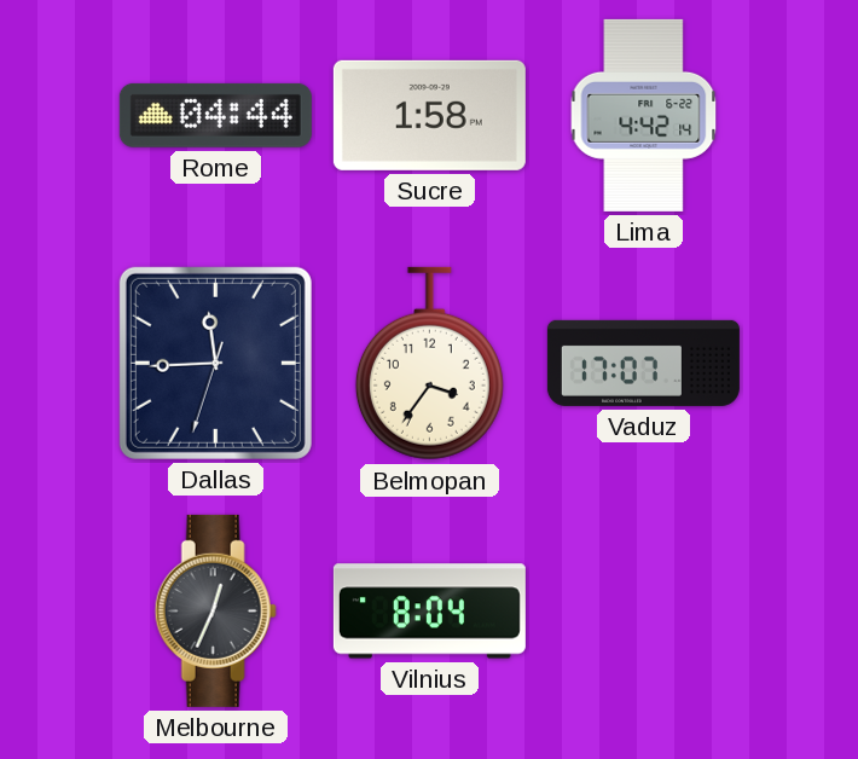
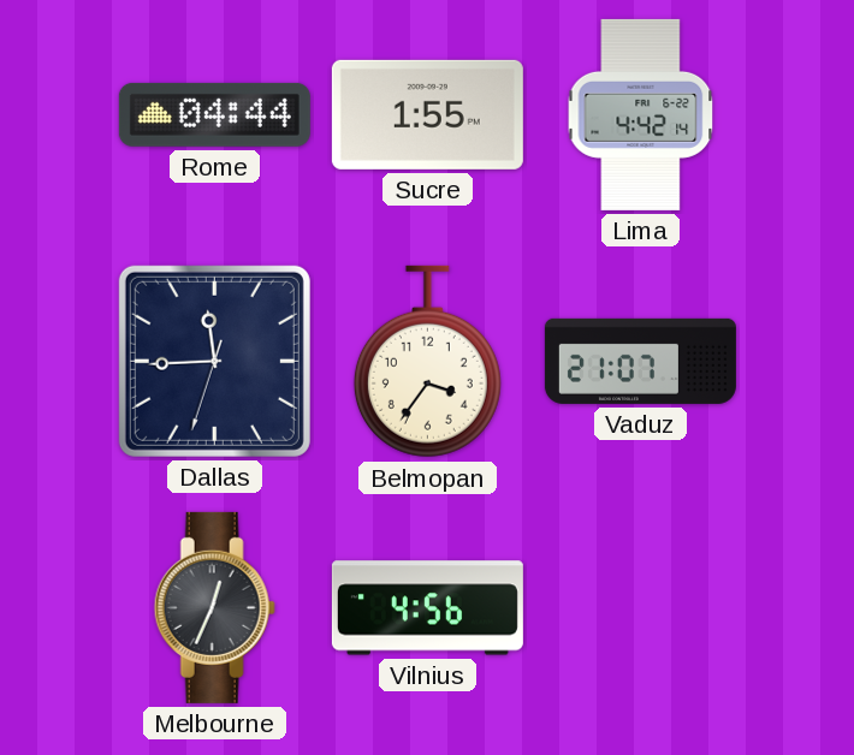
Sucre: 1:58 -> 1:55
Vaduz: 17:07 -> 21:07
Vilnius: 8:04 -> 4:56
